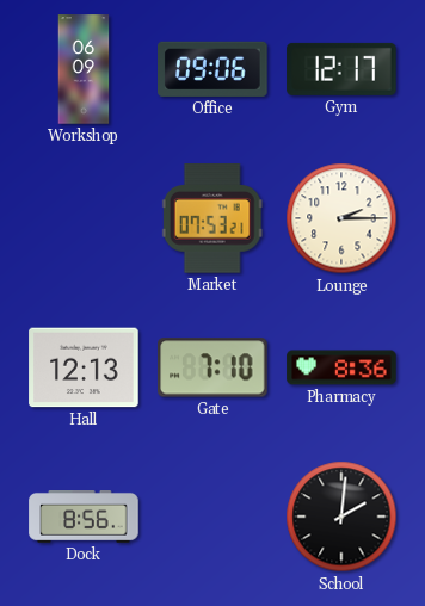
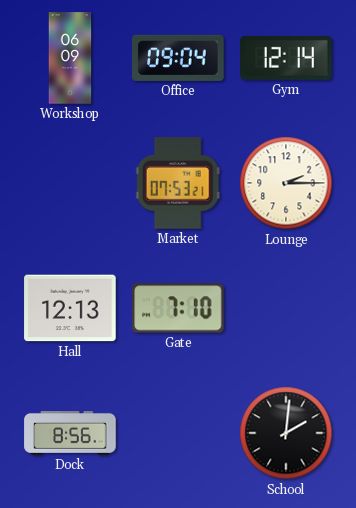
Office: 09:06 -> 09:04
Gym: 12:17 -> 12:14
Pharmacy: 8:36 -> none
